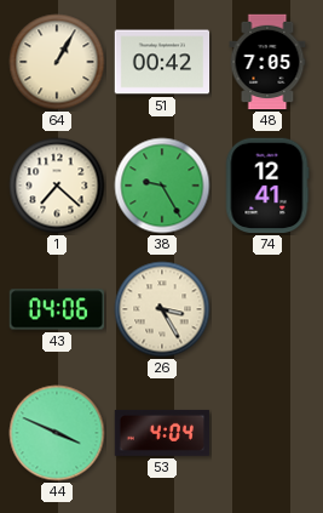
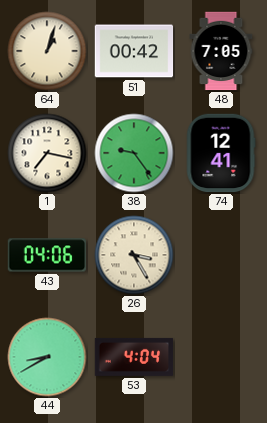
64: 1:05 -> 1:03
1: 7:22 -> 7:17
38: 9:25 -> 9:24
44: 3:49 -> 8:40
